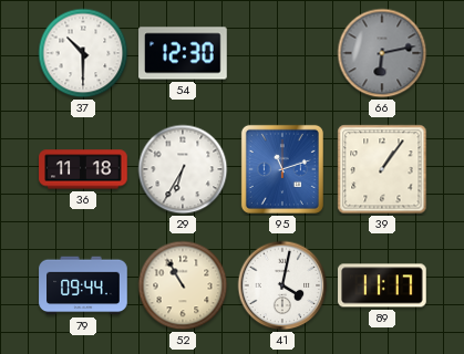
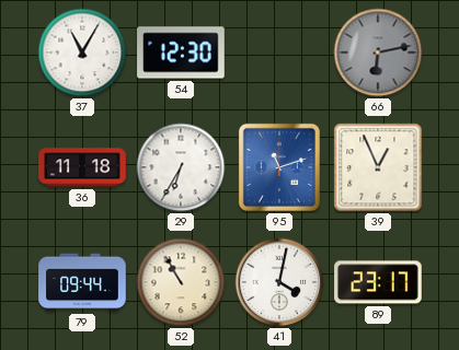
37: 10:30 -> 11:05
39: 1:06 -> 12:56
89: 11:17 -> 23:17
